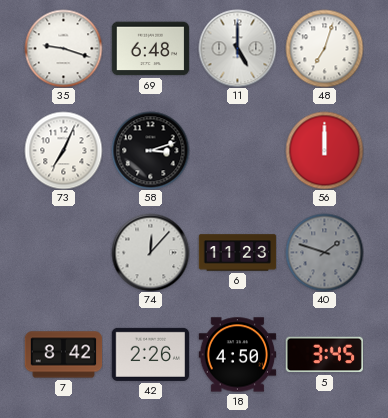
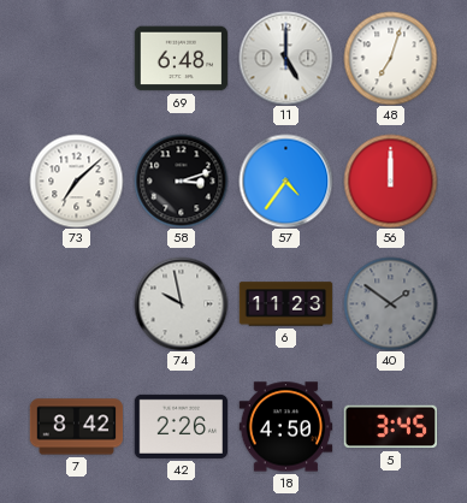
35: 9:18 -> none
73: 7:04 -> 7:08
57: none -> 4:36
74: 12:07 -> 9:58
40: 1:48 -> 1:51
